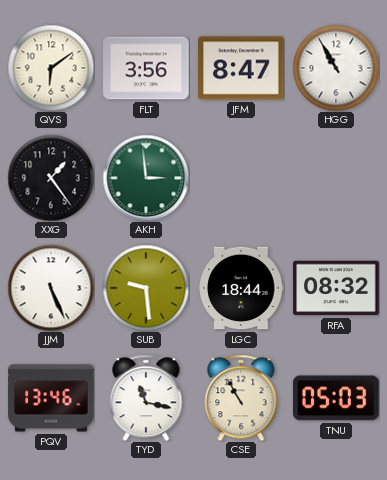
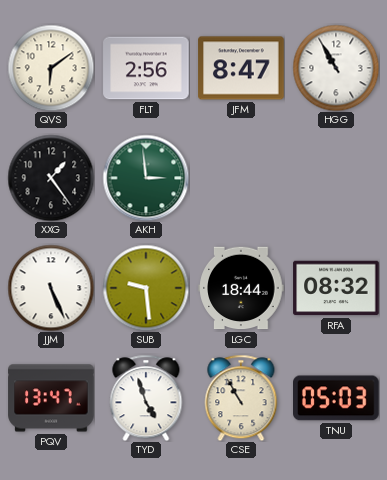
FLT: 3:56 -> 2:56
PQV: 13:46 -> 13:47
TYD: 11:17 -> 4:57
